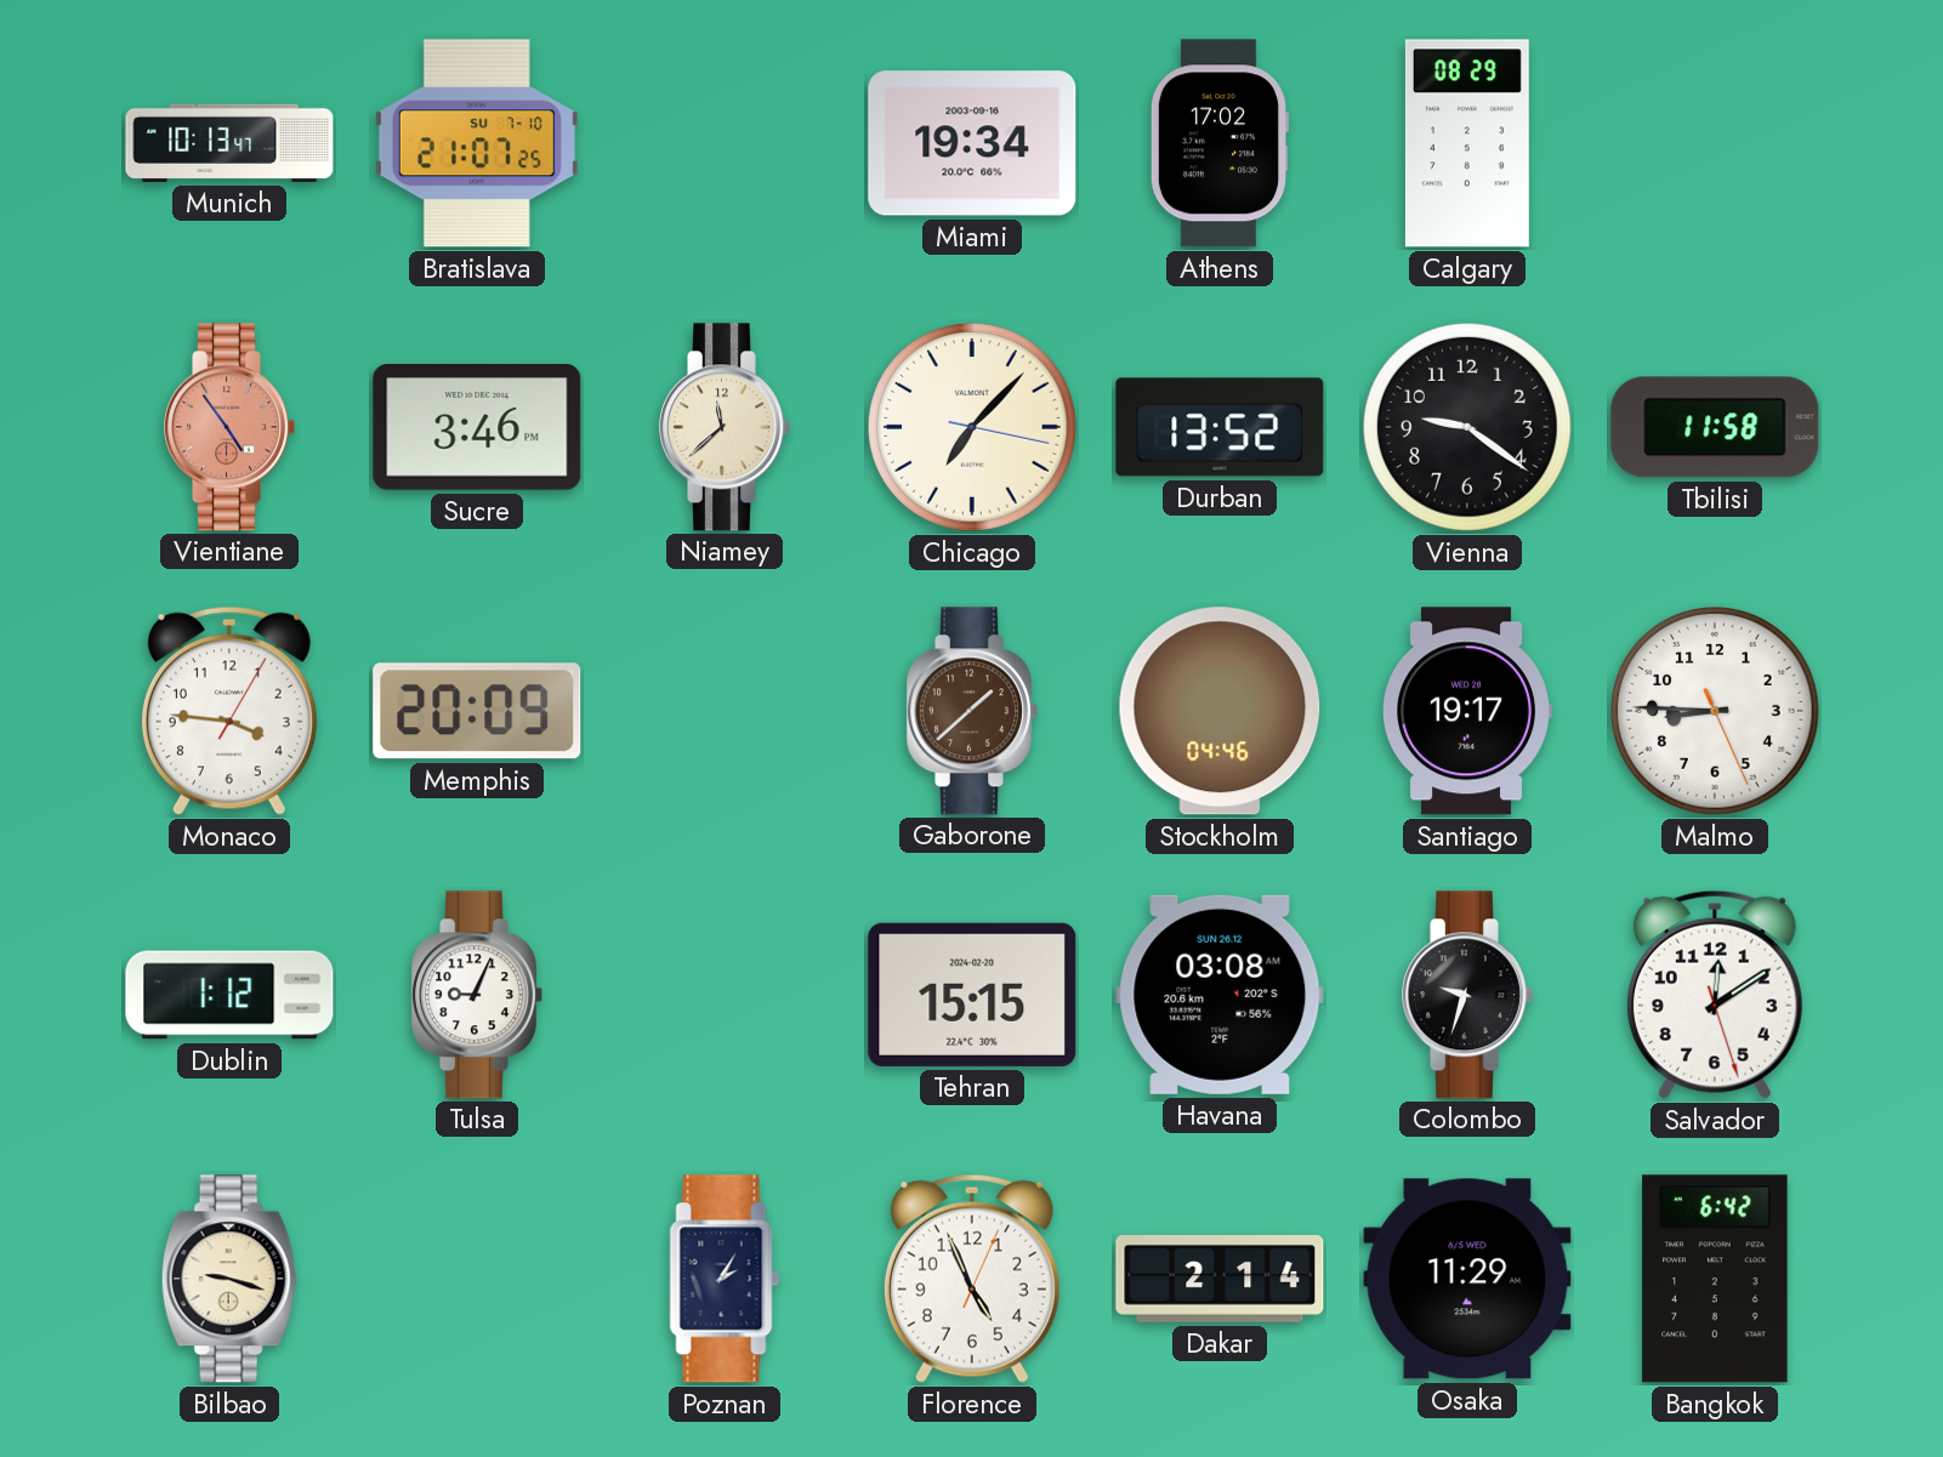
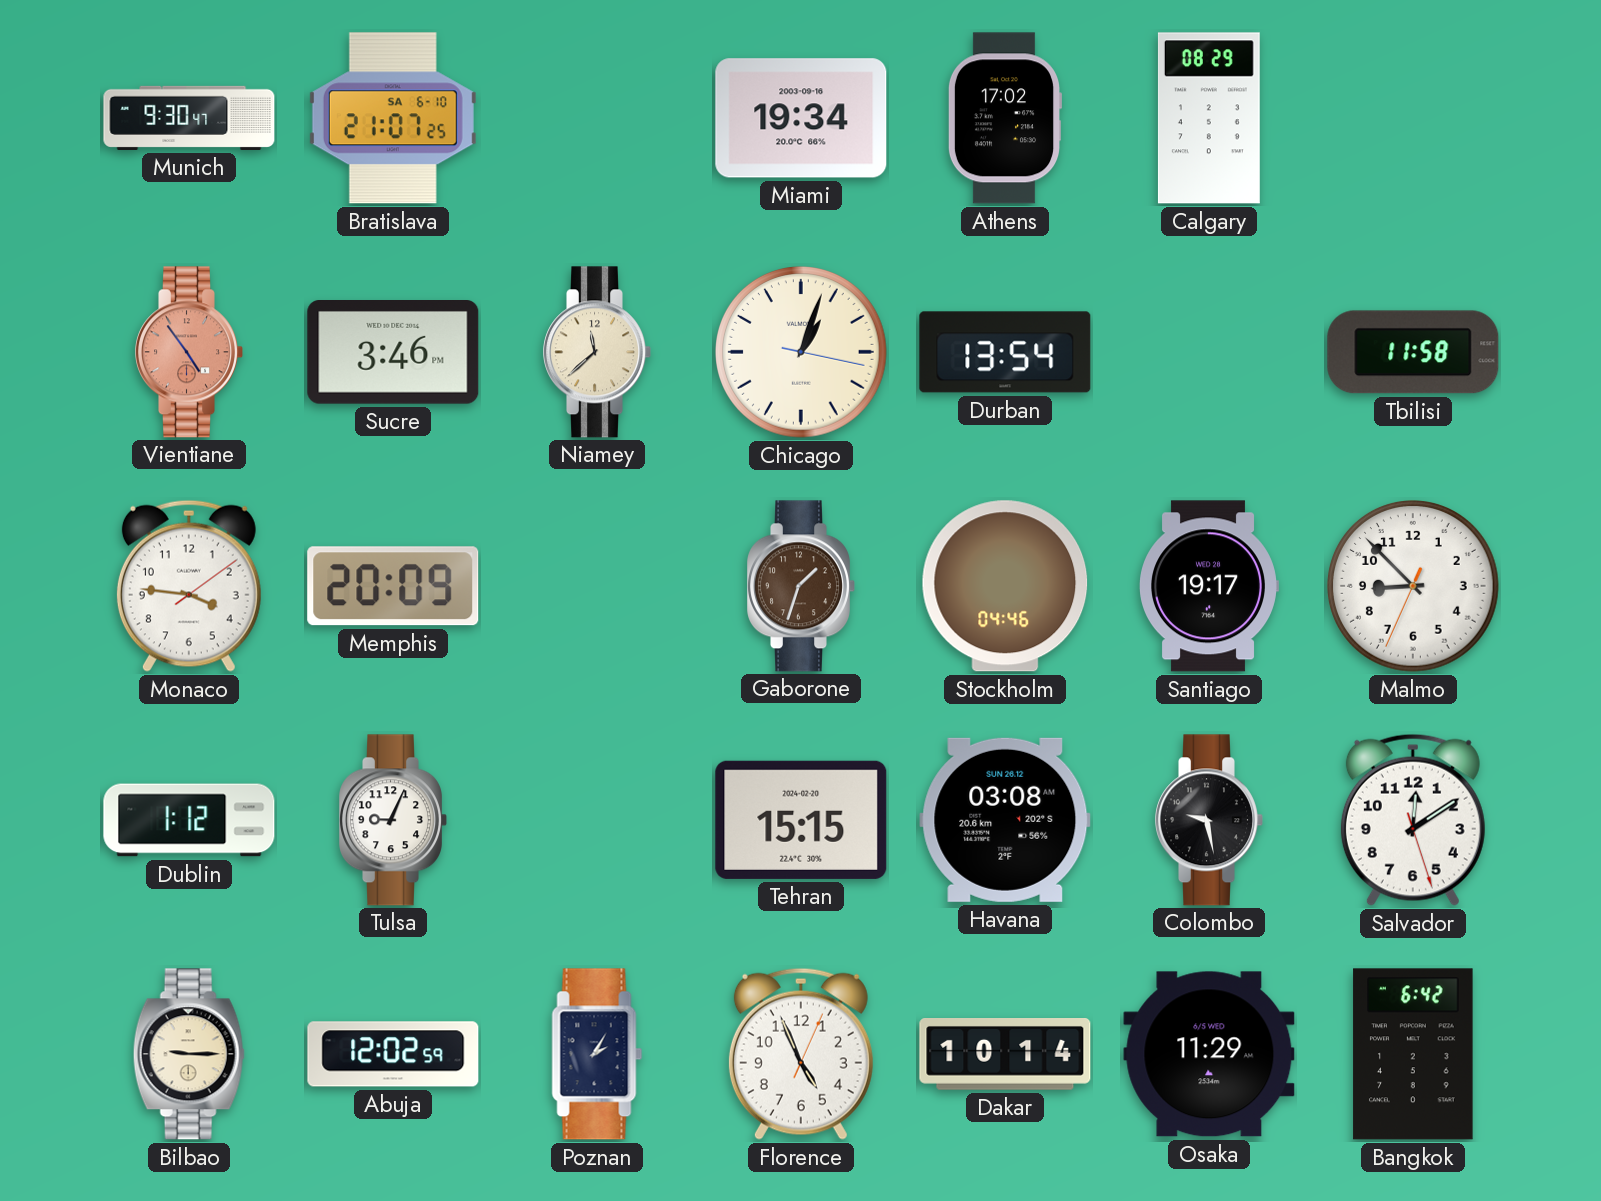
Munich: 10:13 -> 9:30
Bratislava date: SU 7-10 -> SA 6-10
Chicago: 7:07 -> 1:03
Durban: 13:52 -> 13:54
Vienna: 9:21 -> none
Monaco: 3:46:05 -> 3:46:09
Gaborone: 1:38 -> 1:33
Malmo: 8:45 -> 8:52
Colombo: 9:33 -> 9:28
Bilbao: 9:18 -> 9:15
Abuja: none -> 12:02
Dakar: 2:14 -> 10:14
